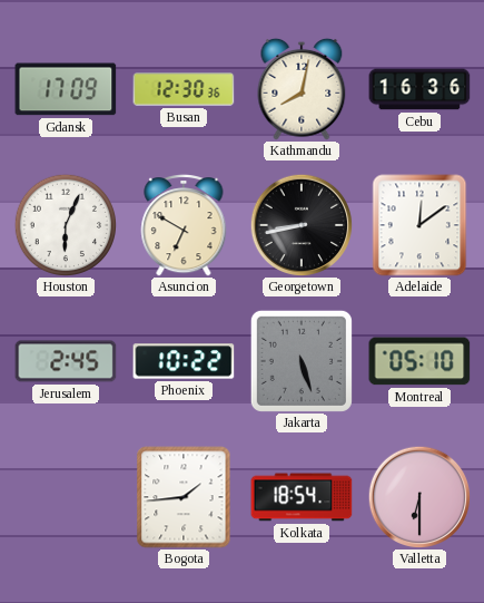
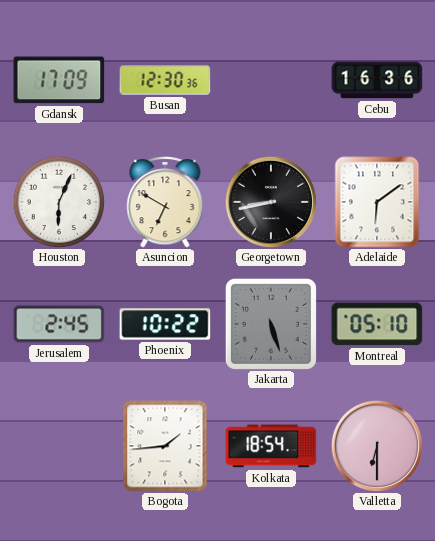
Kathmandu: 8:02 -> none
Adelaide: 12:09 -> 6:09
